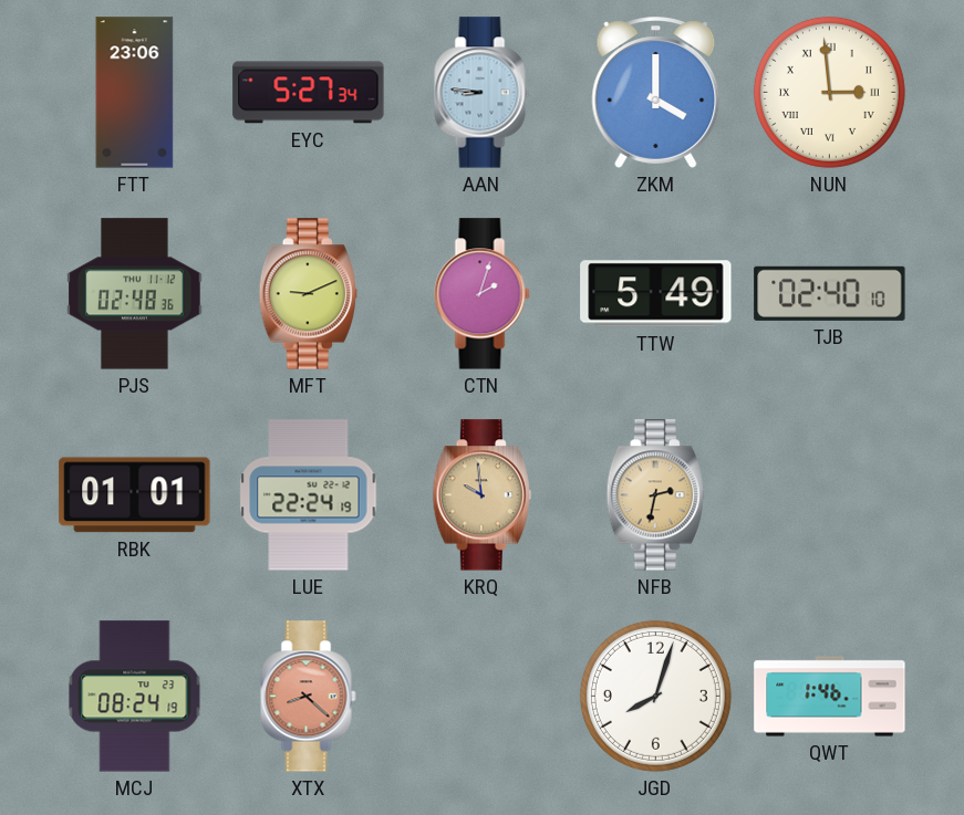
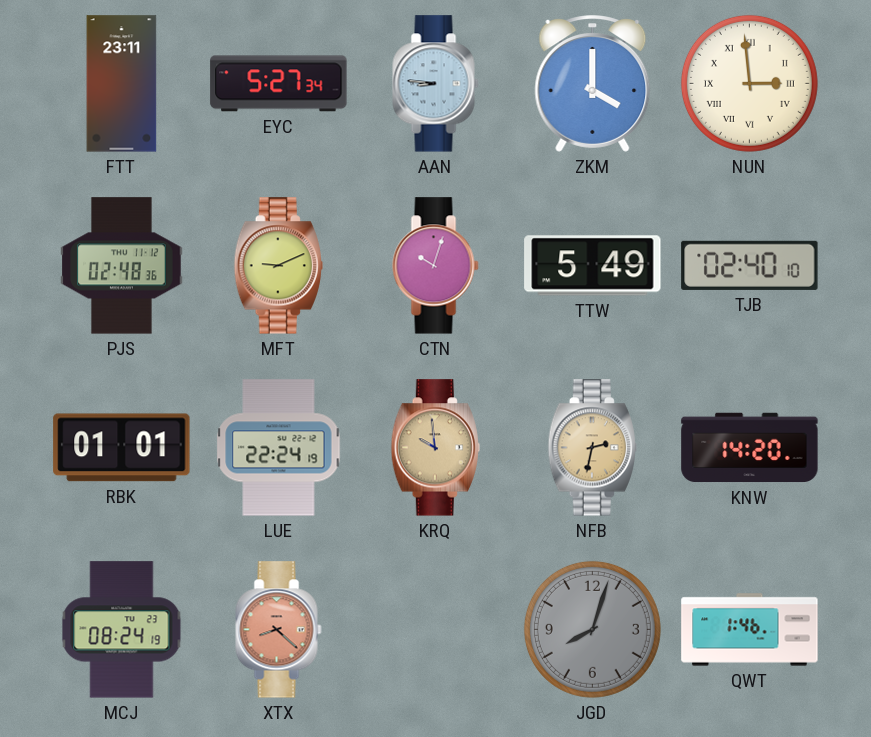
FTT: 23:06 -> 23:11
CTN: 2:03 -> 10:03
KNW: none -> 14:20
JGD dial: white -> grey
